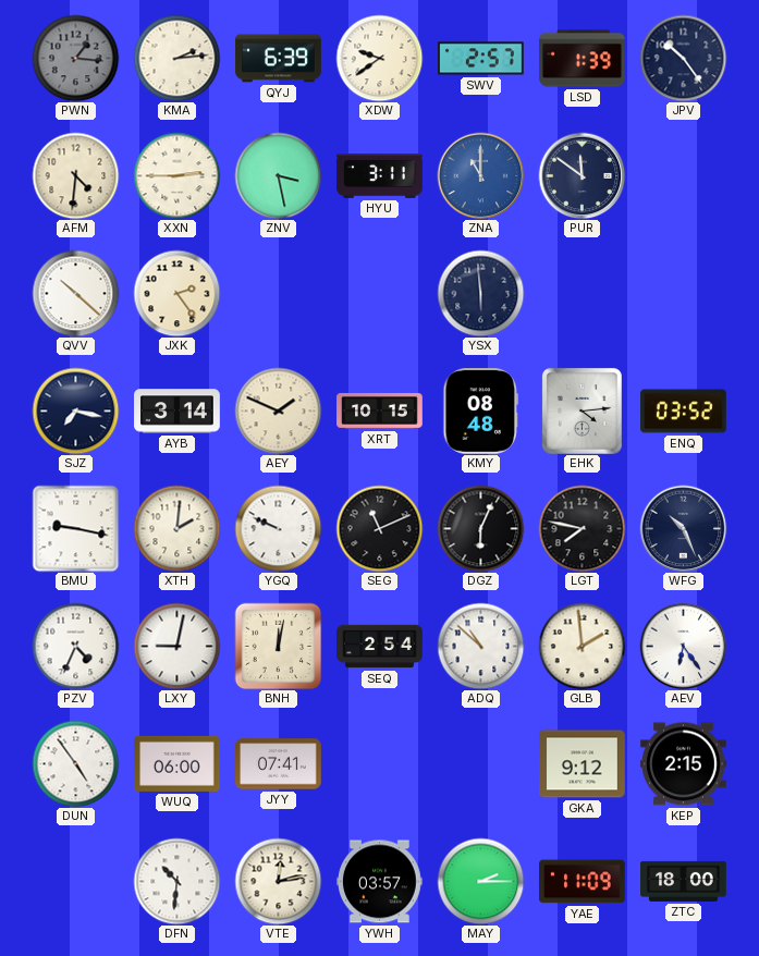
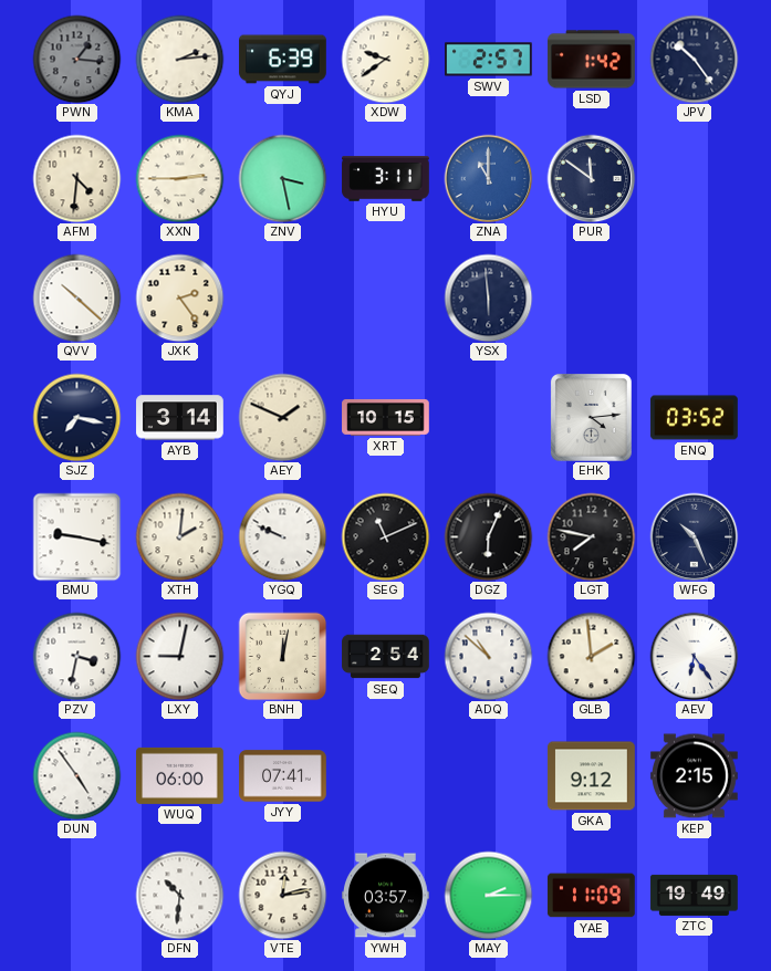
LSD: 1:39 -> 1:42
KMY: 08:48 -> none
PZV: 4:34 -> 3:32
ZTC: 18:00 -> 19:49
